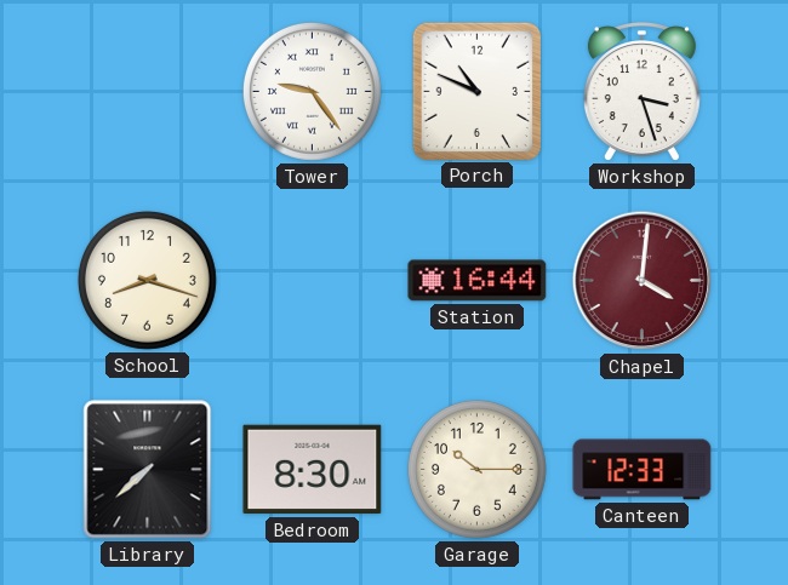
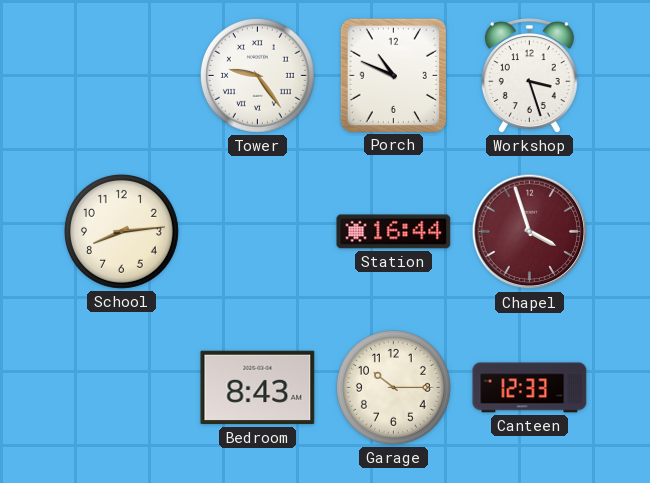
School: 8:18 -> 8:14
Chapel: 4:01 -> 3:57
Library: 7:38 -> none
Bedroom: 8:30 -> 8:43
